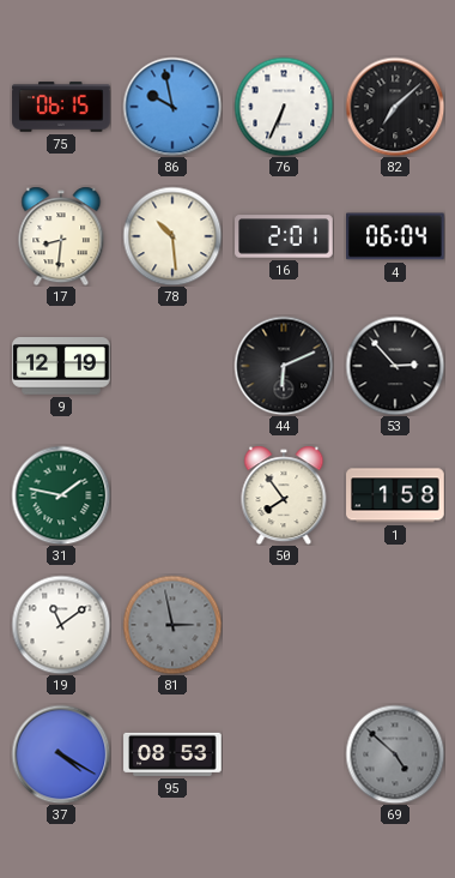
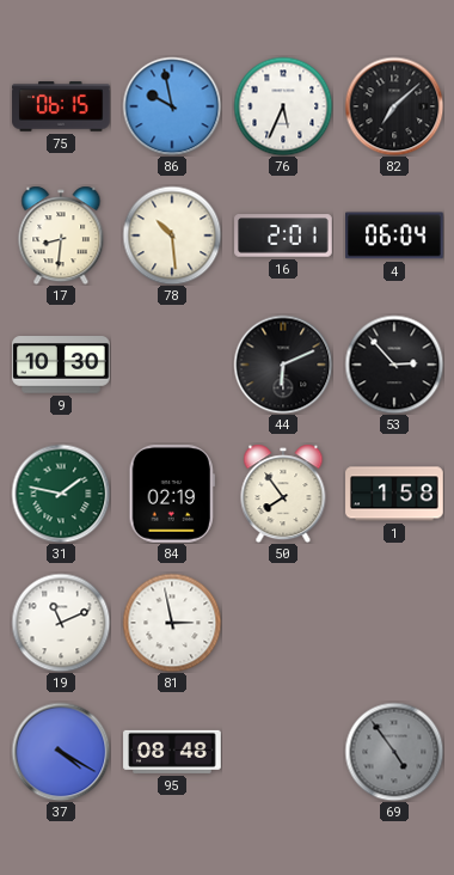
76: 6:34 -> 5:34
9: 12:19 -> 10:30
84: none -> 02:19
19: 11:09 -> 11:11
81 dial: grey -> white
95: 08:53 -> 08:48
69: 4:52 -> 4:54
